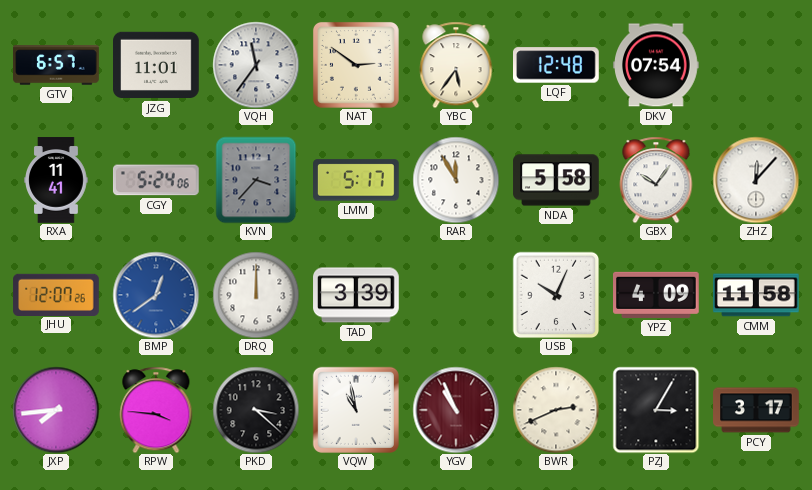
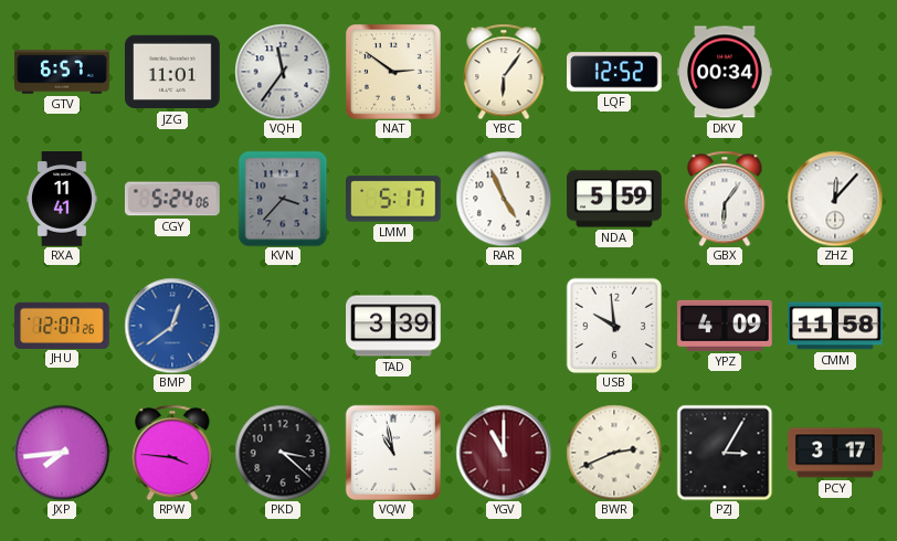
YBC: 5:36 -> 6:06
LQF: 12:48 -> 12:52
DKV: 07:54 -> 00:34
RAR: 11:55 -> 4:56
NDA: 5:58 -> 5:59
GBX: 10:06 -> 6:06
DRQ: 12:00 -> none
USB: 10:04 -> 9:59
YGV: 10:56 -> 11:00
